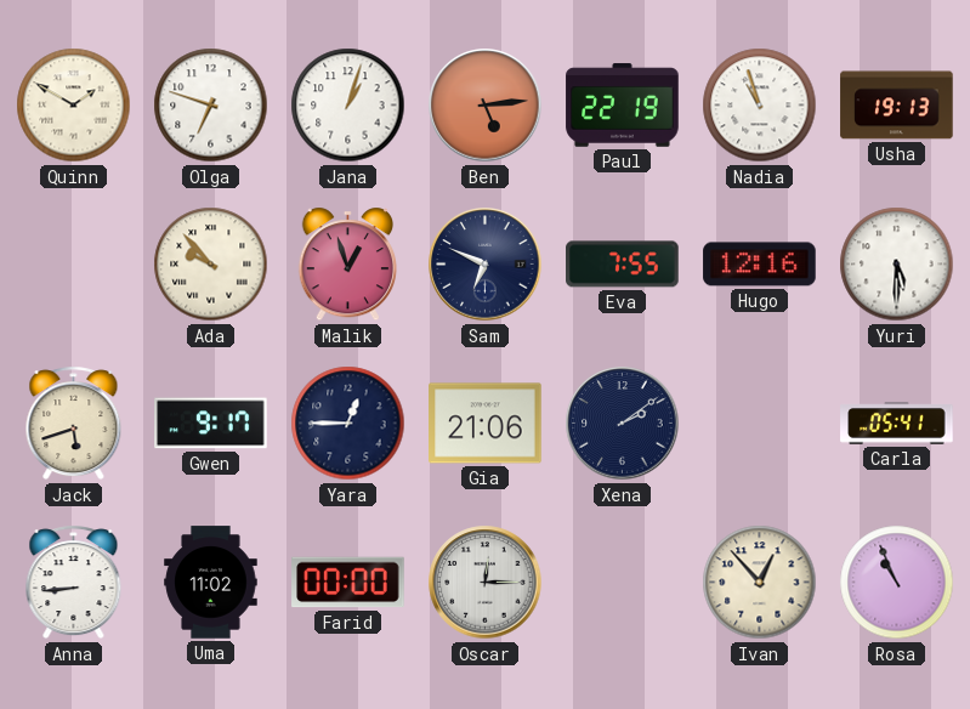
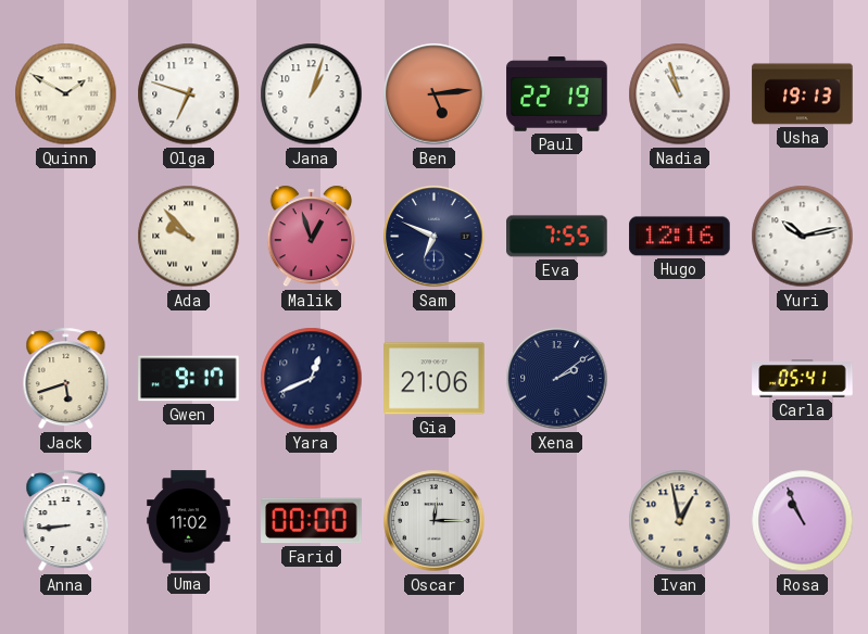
Yuri: 5:30 -> 10:13
Yara: 12:45 -> 12:41
Ivan: 12:53 -> 12:58
